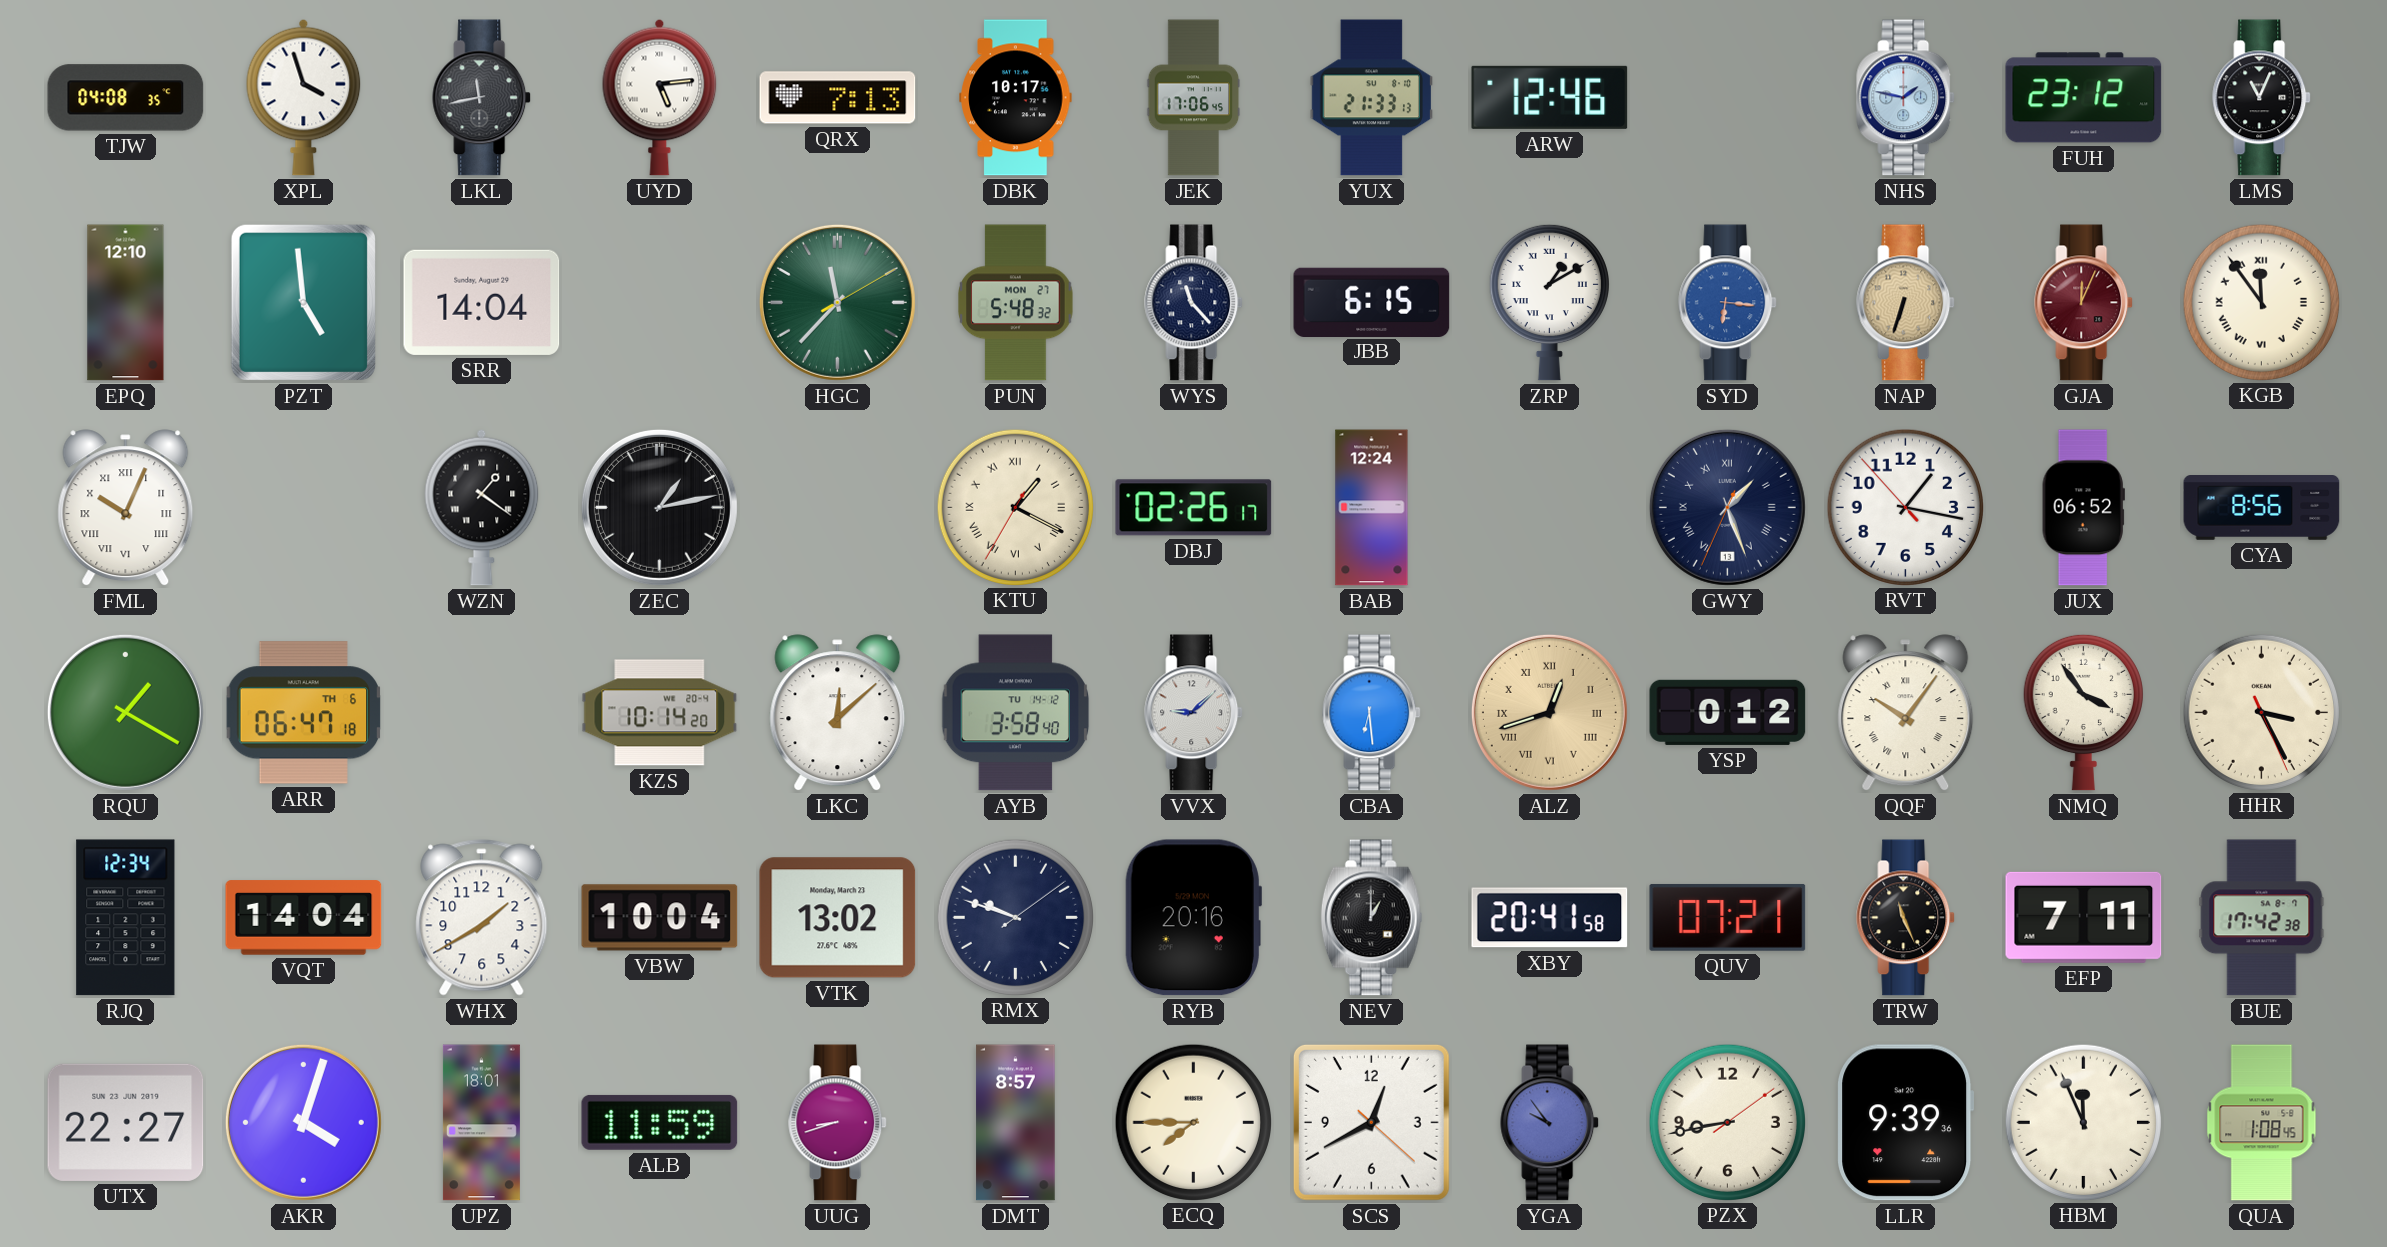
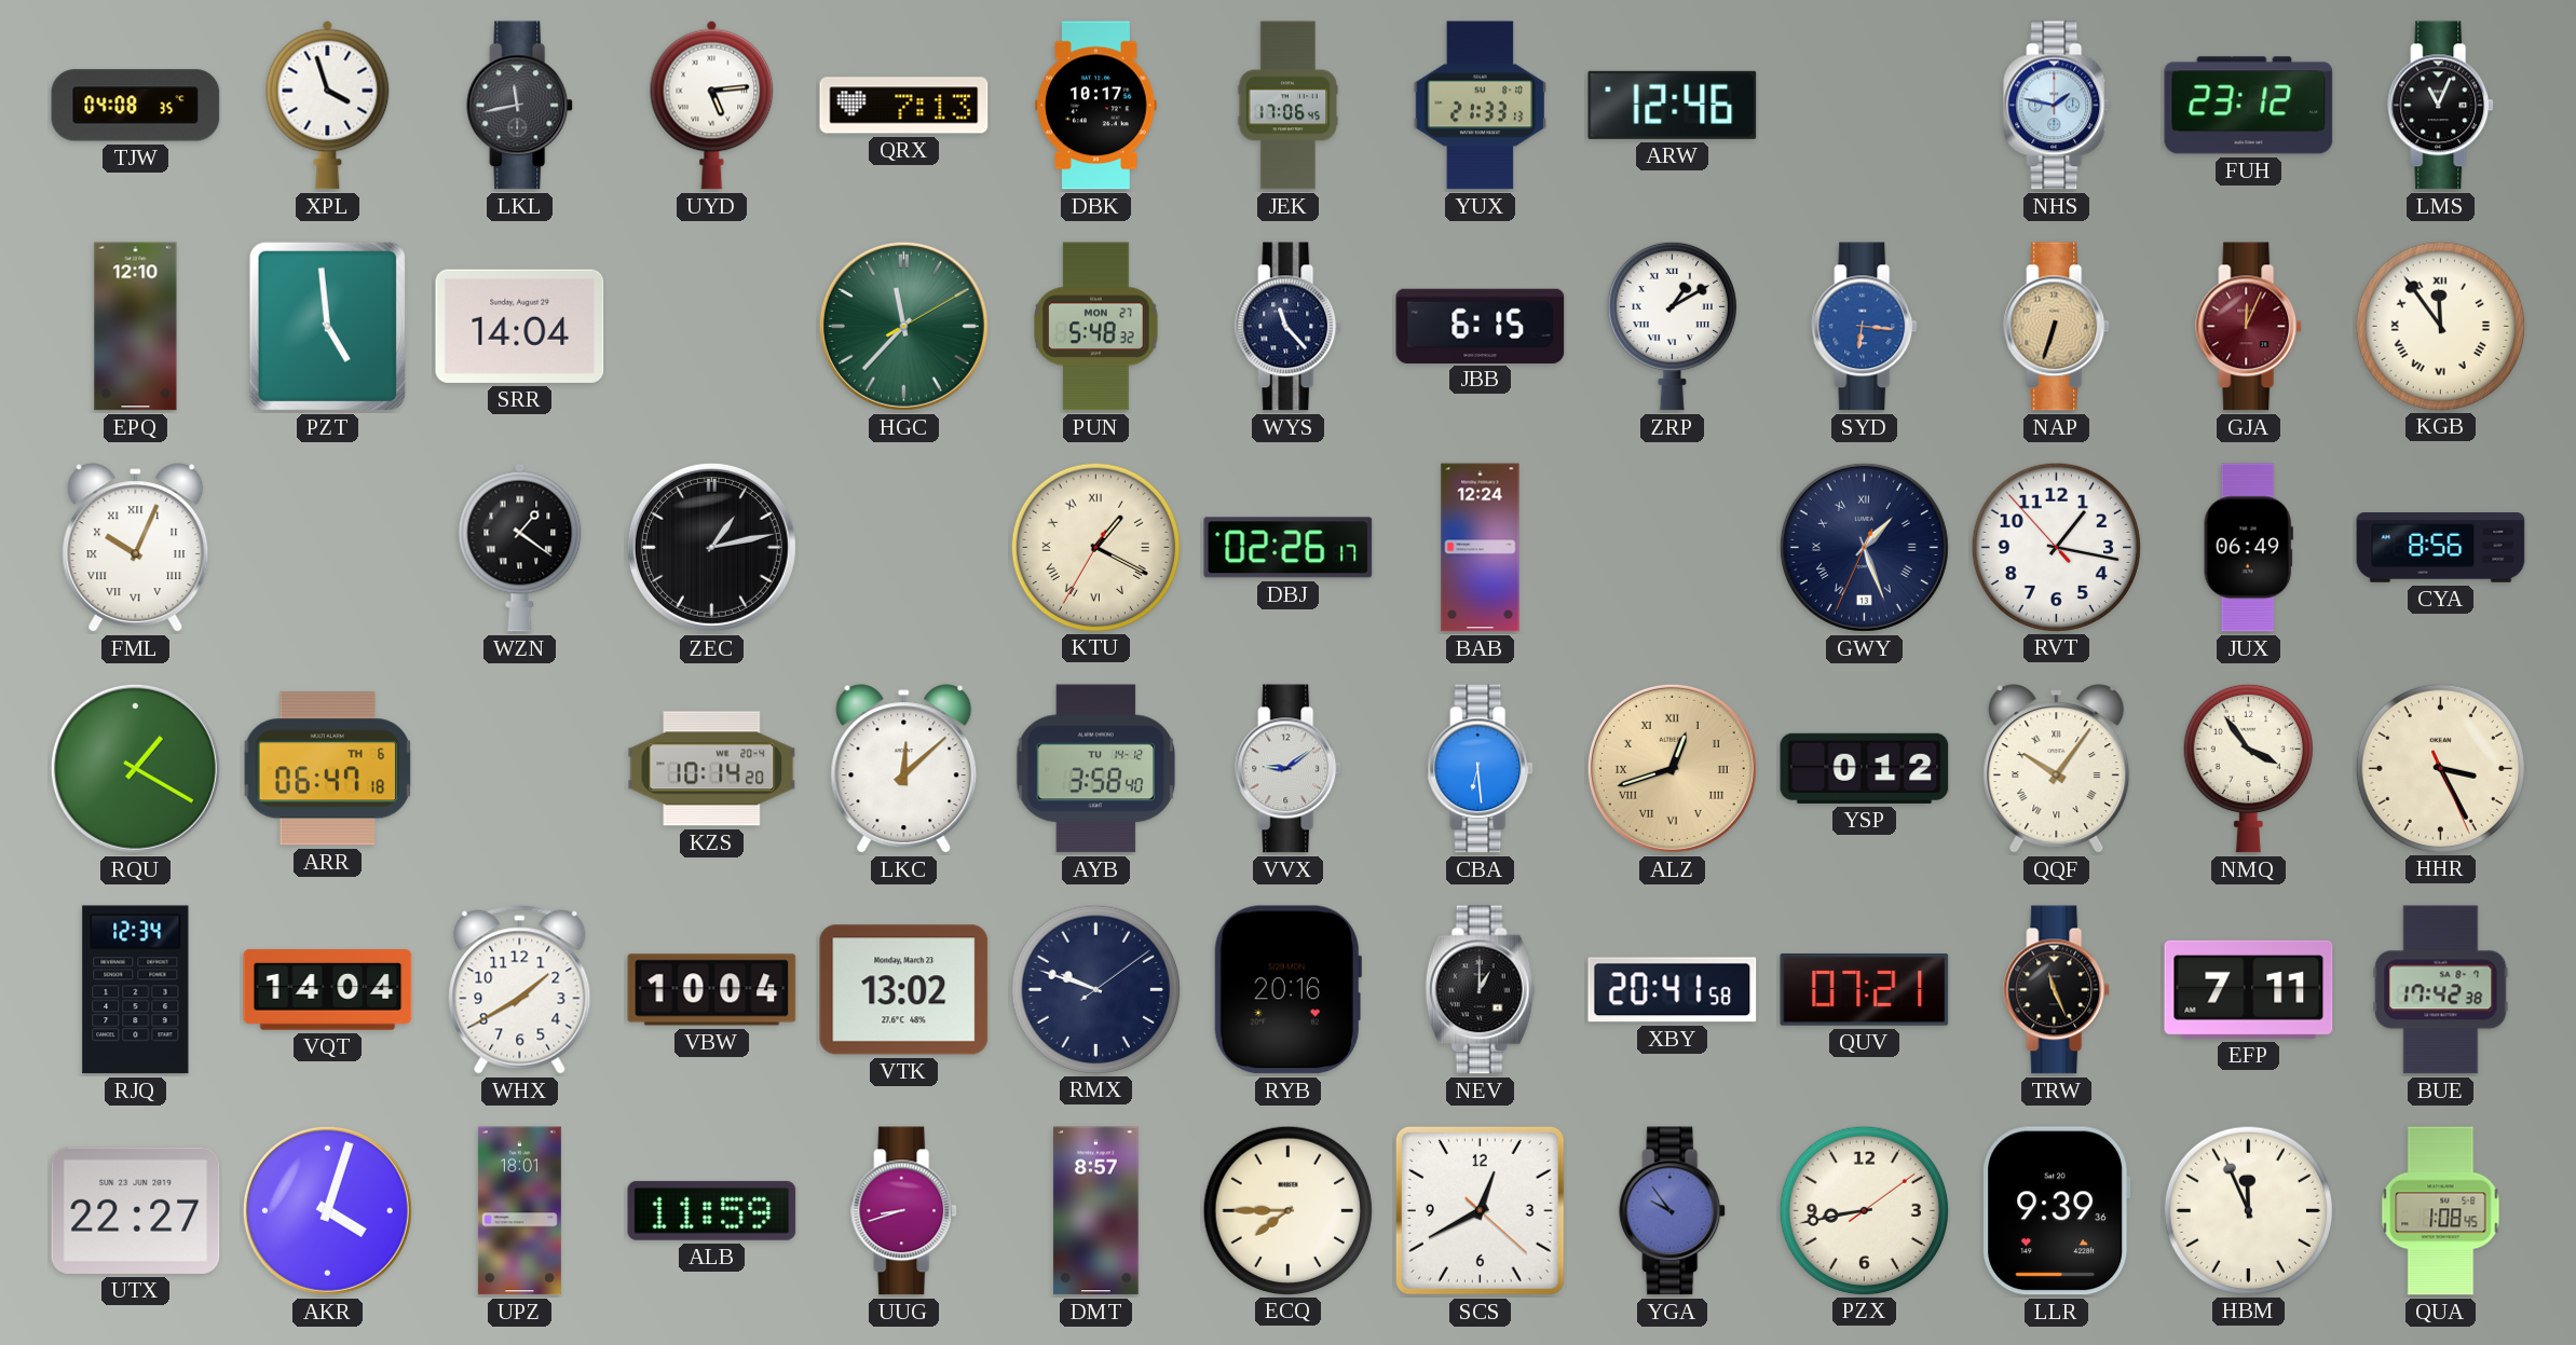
JUX: 06:52 -> 06:49
VVX: 9:08 -> 9:09
